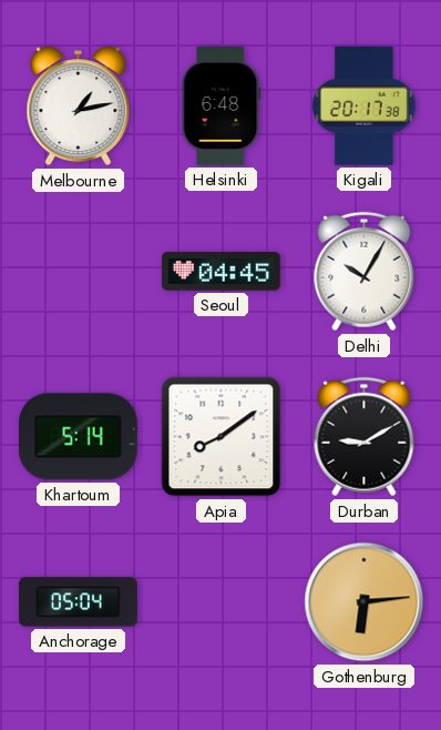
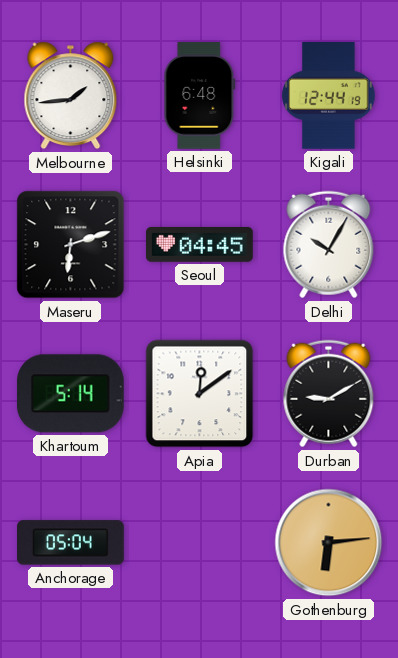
Melbourne: 1:13 -> 1:44
Kigali: 20:17 -> 12:44
Maseru: none -> 6:12
Apia: 8:09 -> 12:09
